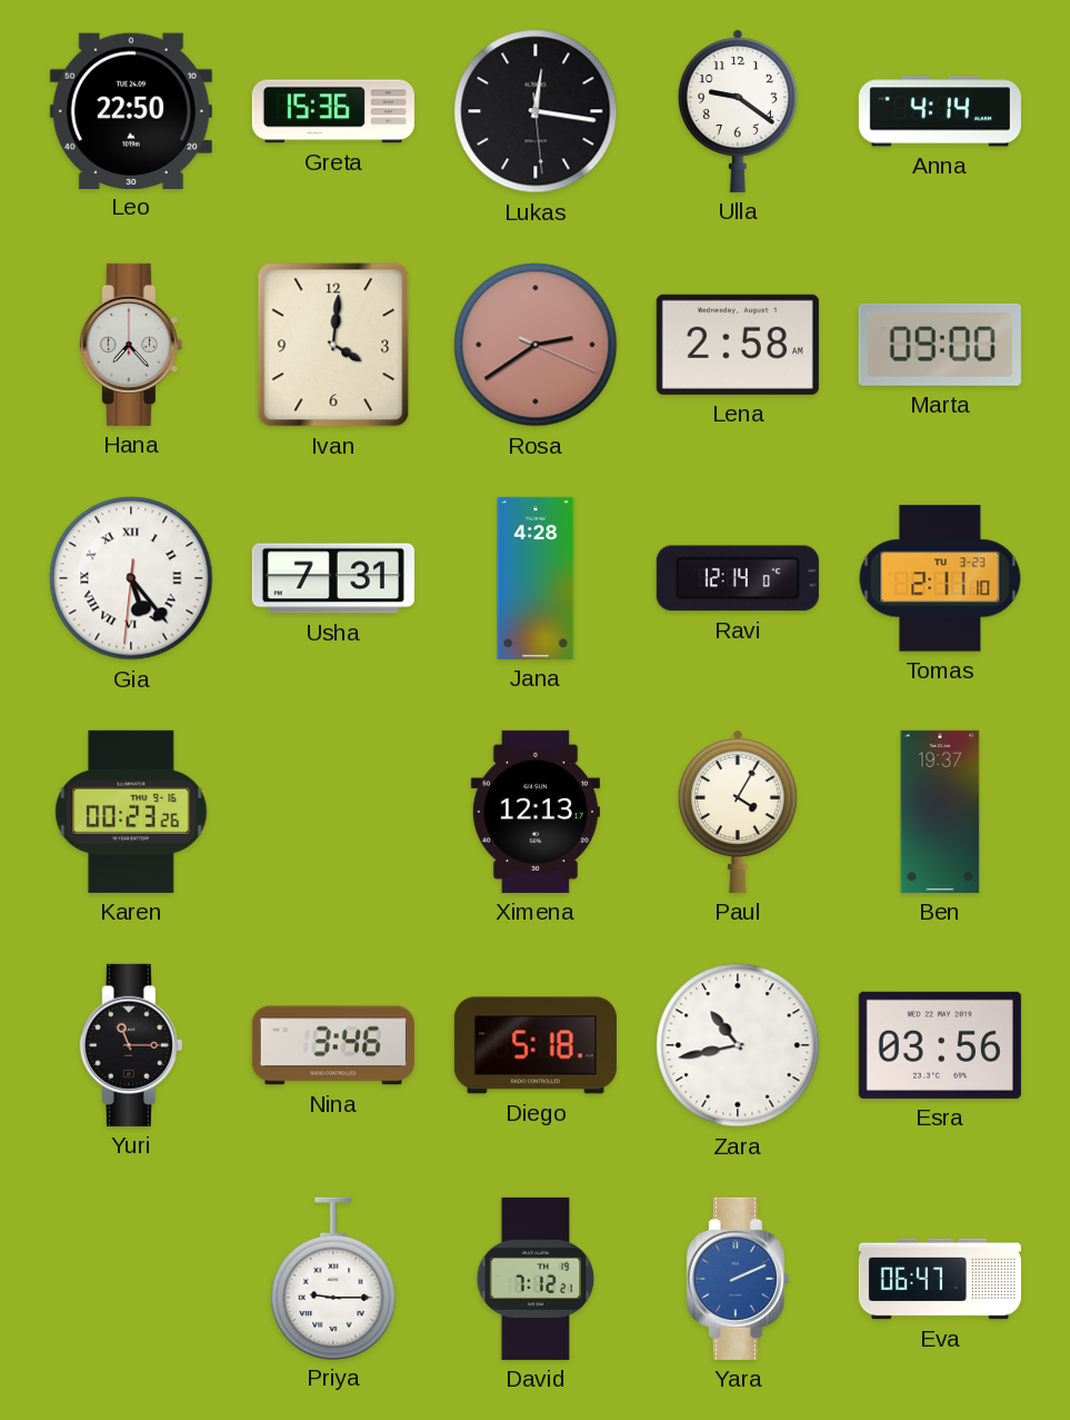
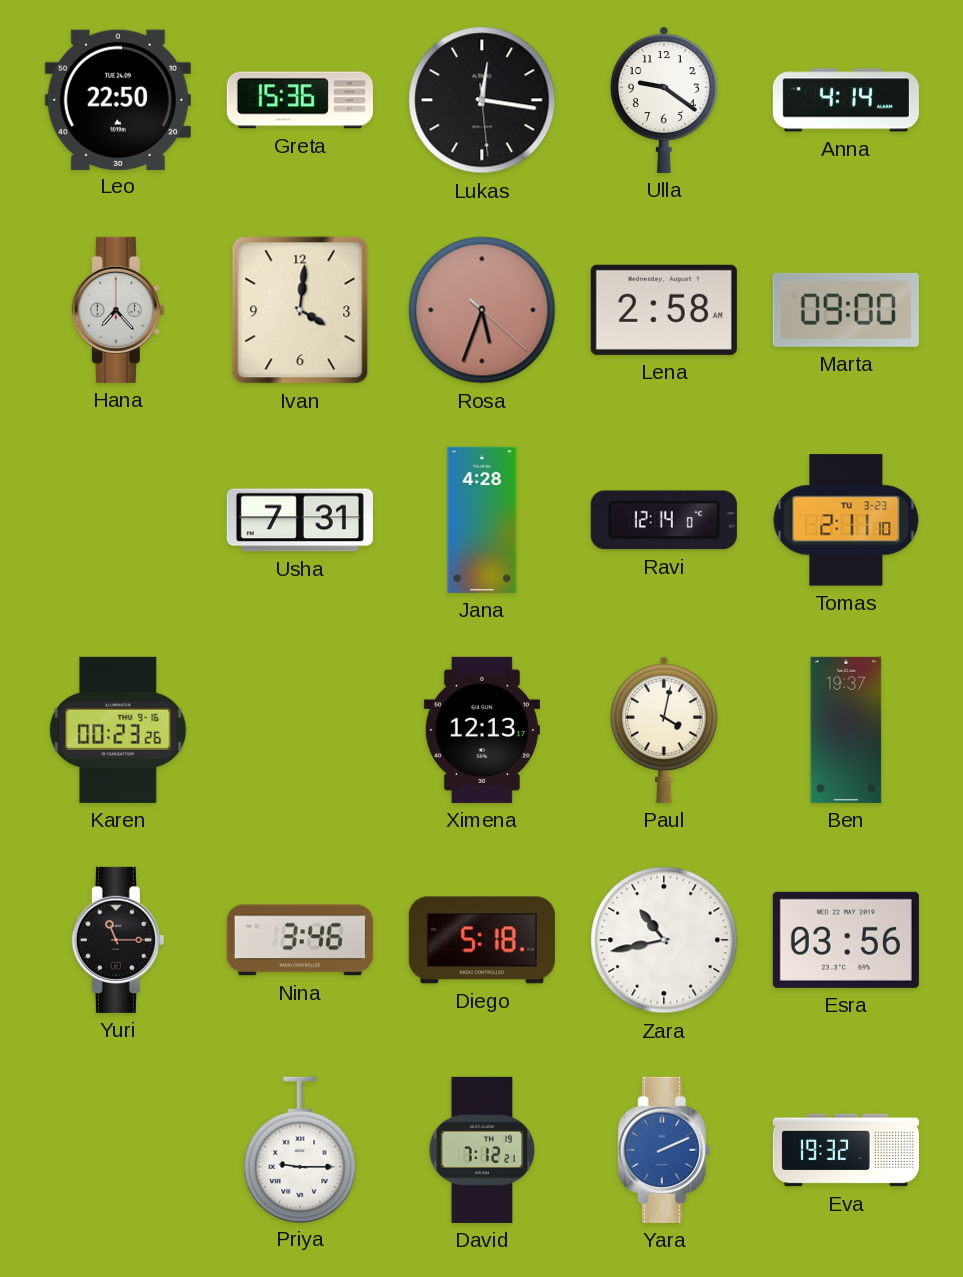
Rosa: 2:39 -> 5:33
Gia: 5:23 -> none
Paul: 4:05 -> 4:02
Eva: 06:47 -> 19:32
